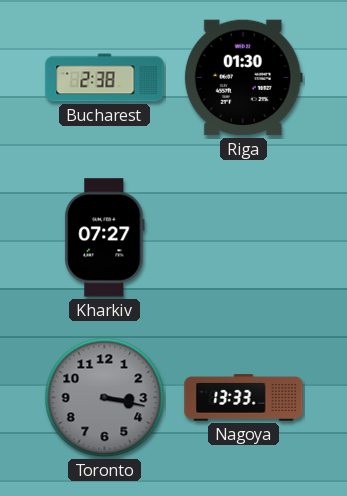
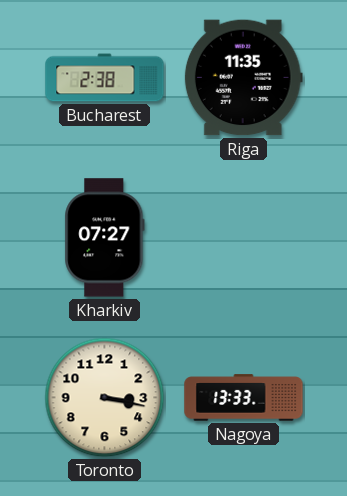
Riga: 01:30 -> 11:35
Toronto dial: grey -> cream
